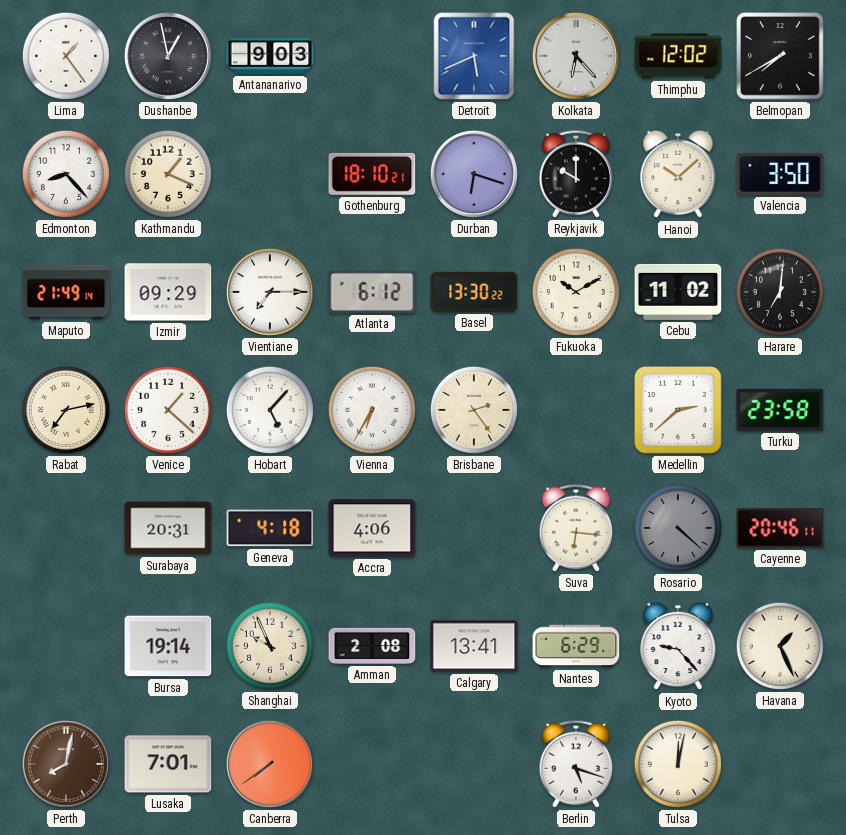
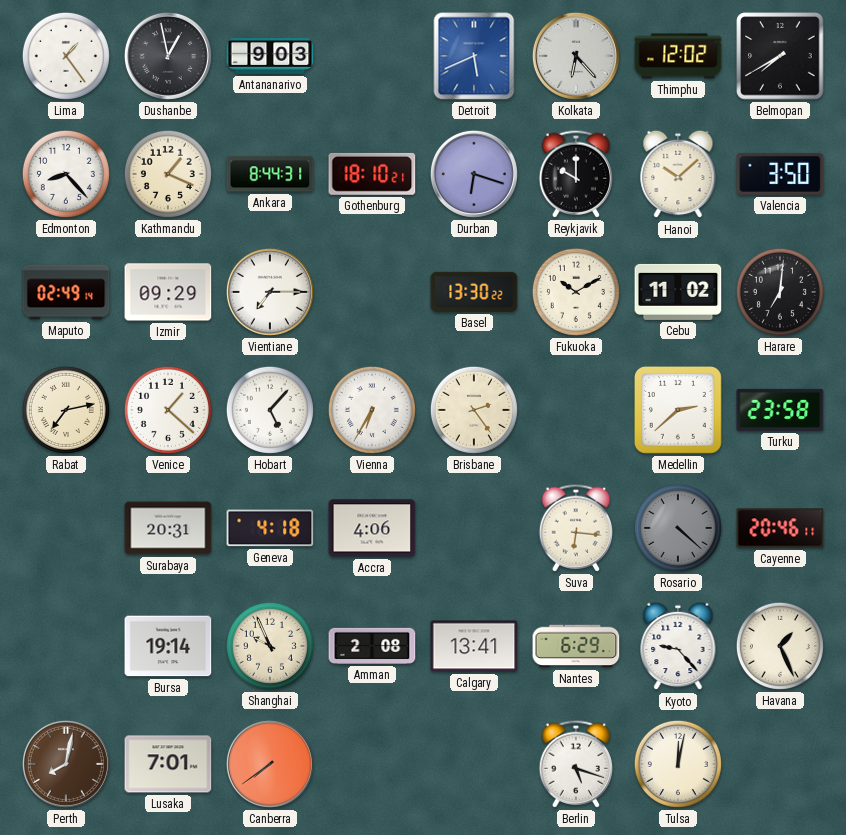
Ankara: none -> 8:44
Maputo: 21:49 -> 02:49
Atlanta: 6:12 -> none
